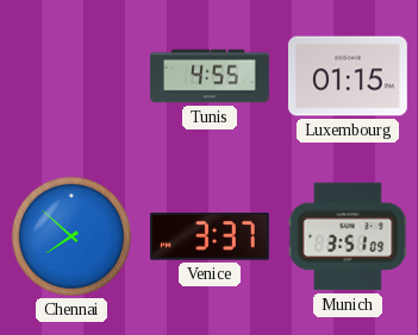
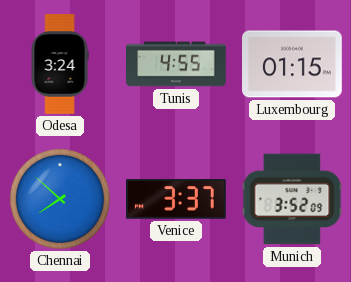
Odesa: none -> 3:24
Munich: 3:51 -> 3:52
